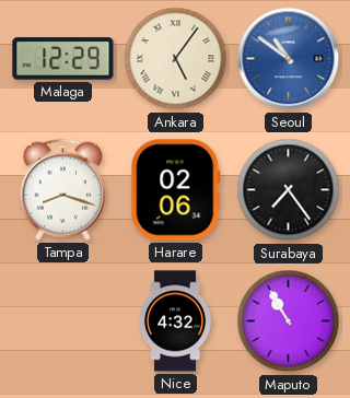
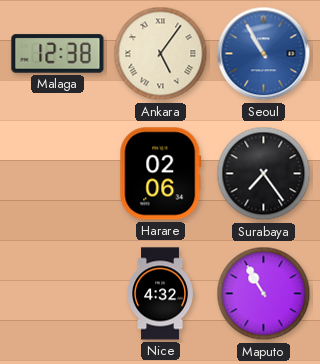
Malaga: 12:29 -> 12:38
Seoul: 10:51 -> 10:55
Tampa: 8:18 -> none
